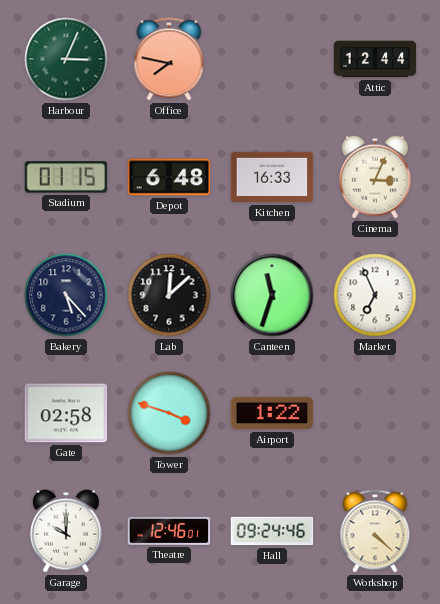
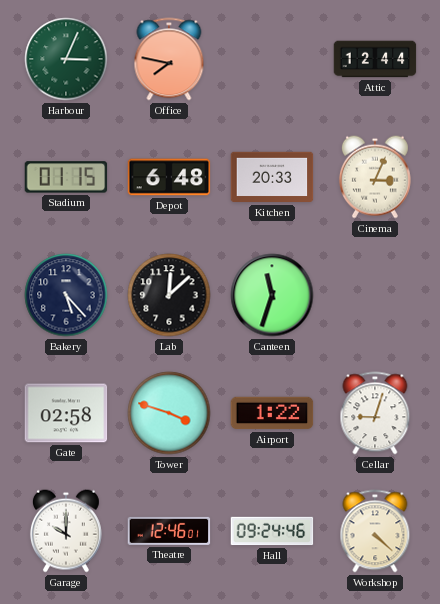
Kitchen: 16:33 -> 20:33
Market: 6:56 -> none
Cellar: none -> 9:03
